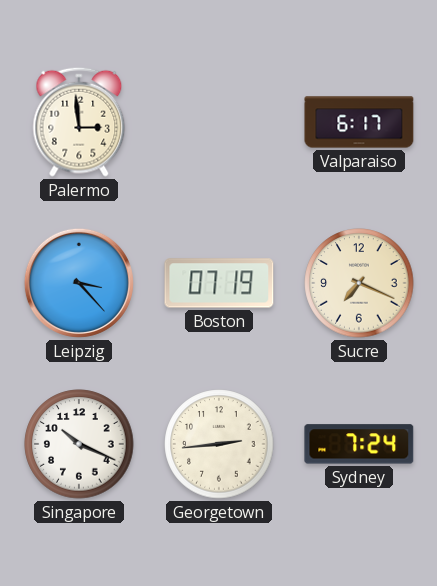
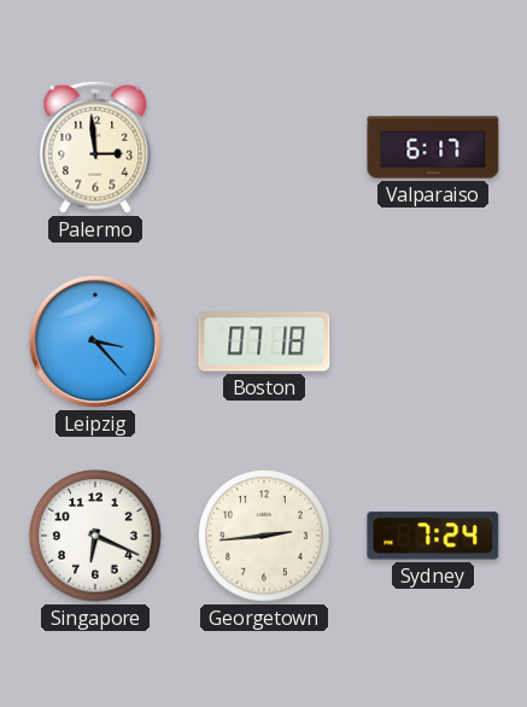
Boston: 07:19 -> 07:18
Sucre: 7:19 -> none
Singapore: 10:19 -> 6:19
